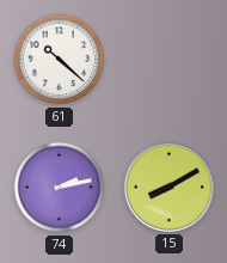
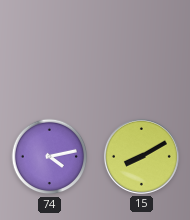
61: 10:22 -> none
74: 2:13 -> 4:13
